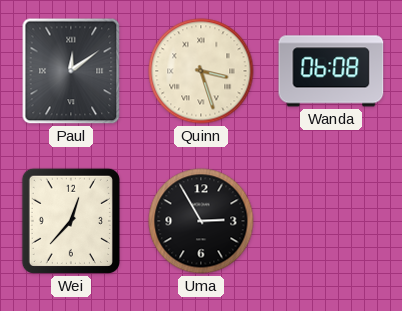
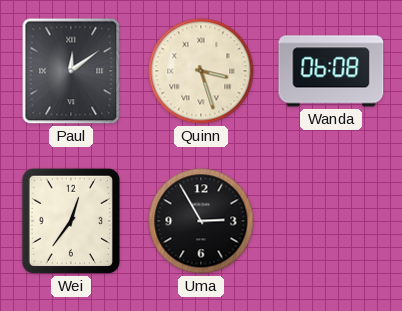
Wei: 12:37 -> 12:36
